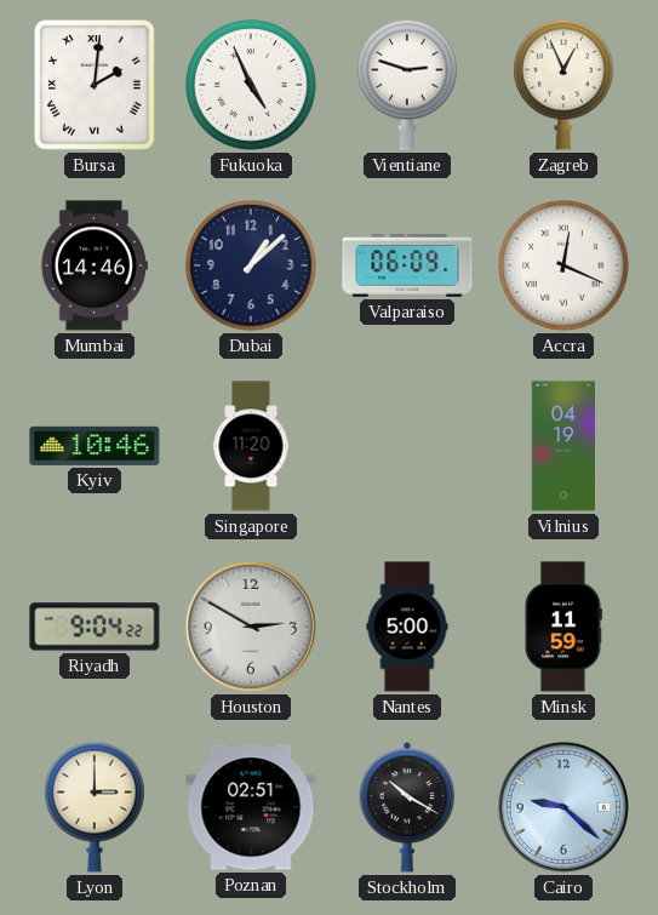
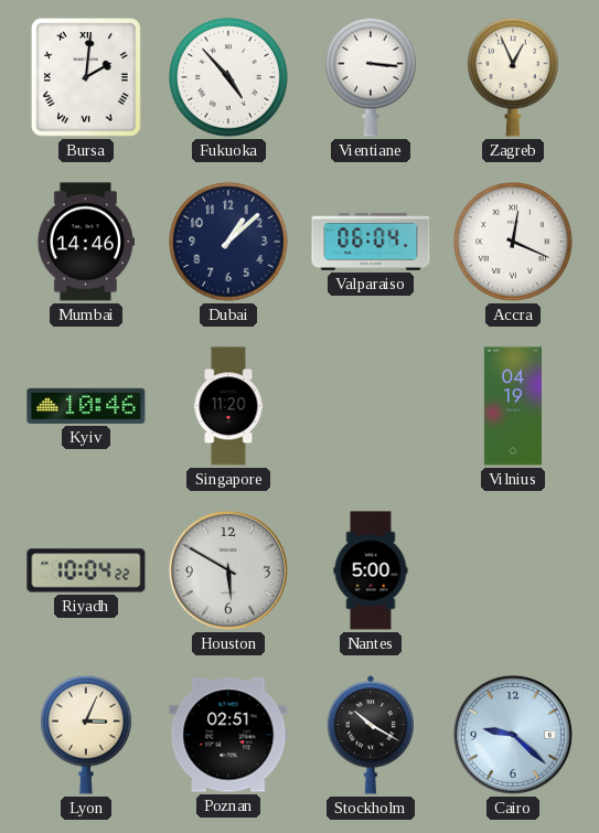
Fukuoka: 4:56 -> 4:53
Vientiane: 2:48 -> 3:16
Valparaiso: 06:09 -> 06:04
Riyadh: 9:04 -> 10:04
Houston: 2:50 -> 5:50
Minsk: 11:59 -> none
Lyon: 3:00 -> 3:04
